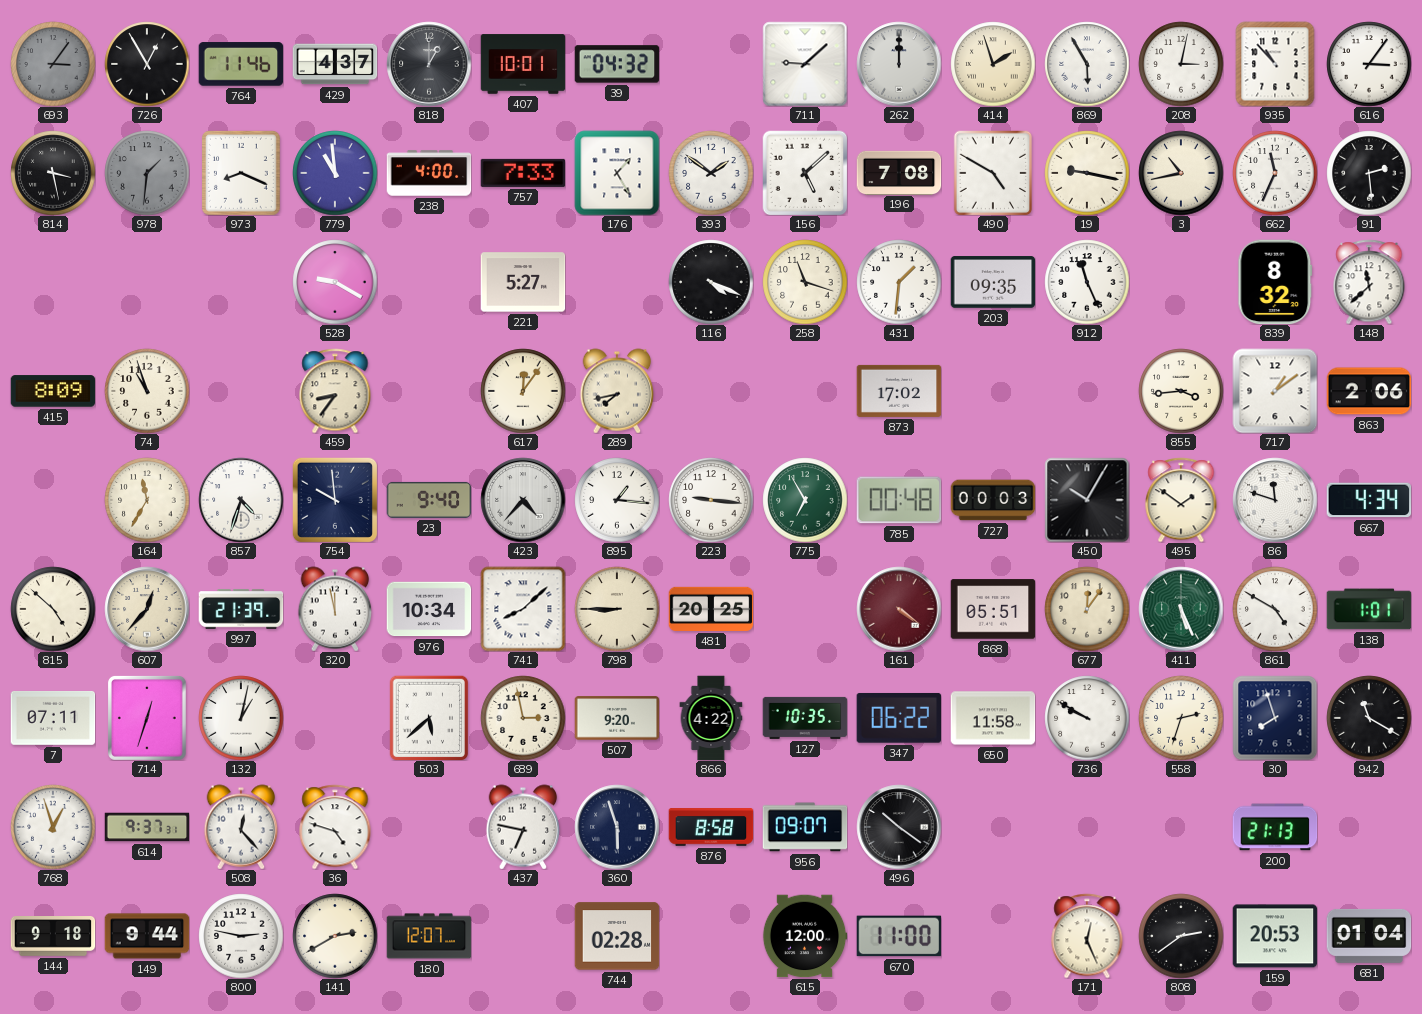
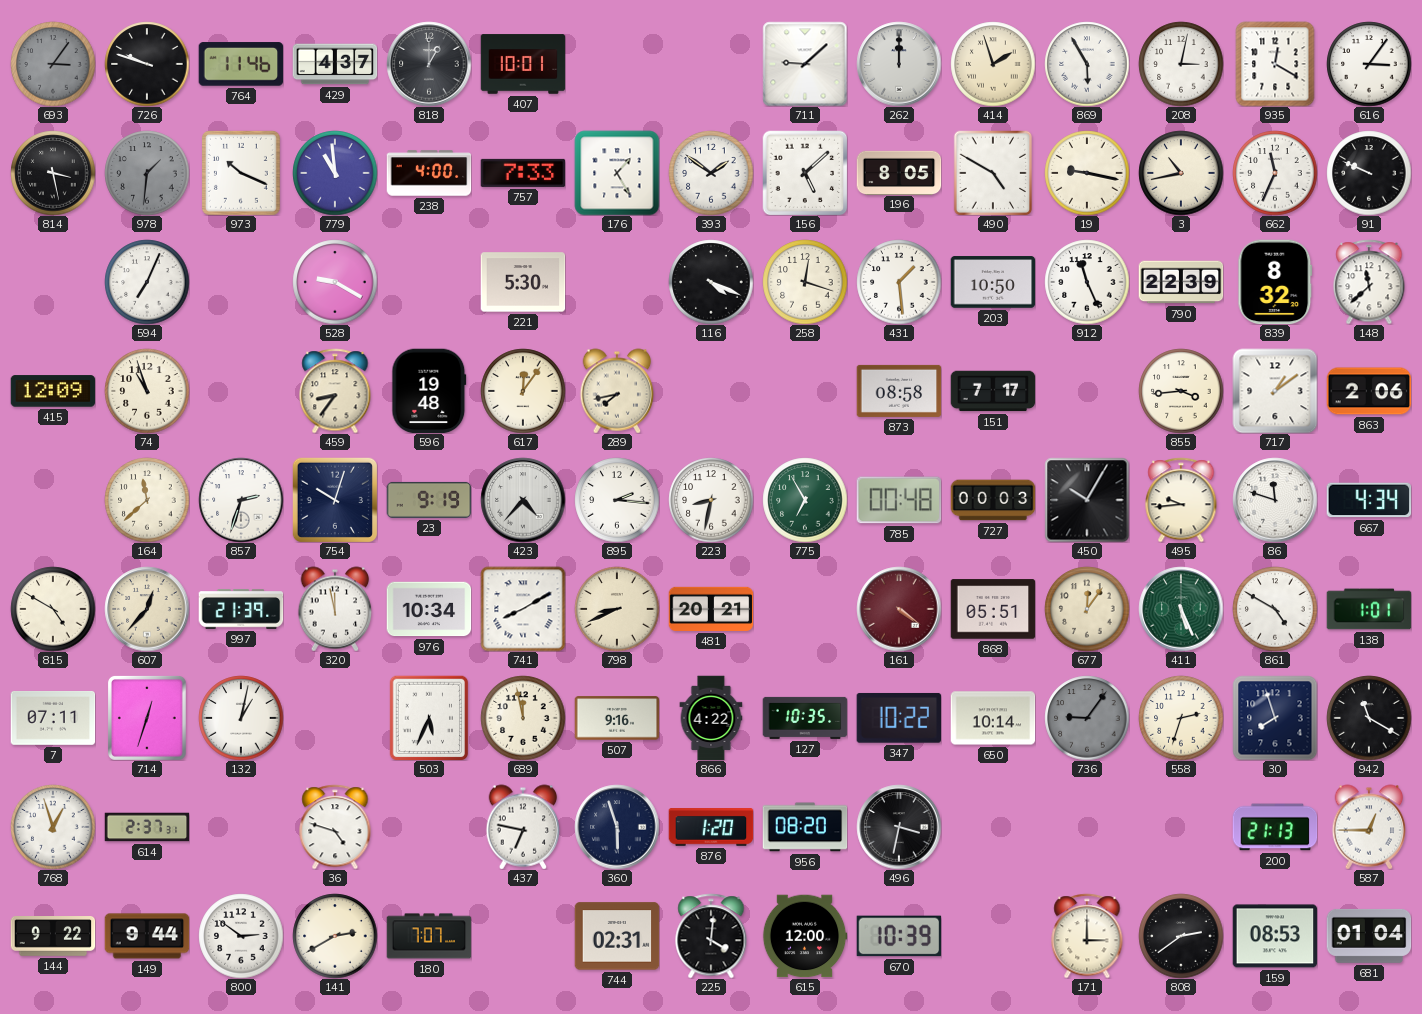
726: 12:55 -> 9:48
39: 04:32 -> none
935: 10:53 -> 12:20
973: 8:19 -> 10:19
196: 7:08 -> 8:05
91: 2:29 -> 9:49
594: none -> 7:04
221: 5:27 -> 5:30
258: 11:18 -> 12:18
431: 1:31 -> 1:29
203: 09:35 -> 10:50
790: none -> 22:39
415: 8:09 -> 12:09
596: none -> 19:48
873: 17:02 -> 08:58
151: none -> 7:17
164: 11:35 -> 11:38
857: 4:33 -> 2:33
754: 9:59 -> 10:03
23: 9:40 -> 9:19
895: 1:16 -> 2:16
223: 9:16 -> 8:32
495: 1:51 -> 9:44
815: 4:52 -> 4:50
741: 8:08 -> 8:10
798: 8:45 -> 8:41
481: 20:25 -> 20:21
503: 5:38 -> 5:34
689: 2:58 -> 11:58
507: 9:20 -> 9:16
347: 06:22 -> 10:22
650: 11:58 -> 10:14
736: 9:50 -> 9:06
736 dial: white -> grey
614: 9:37 -> 2:37
508: 12:23 -> none
876: 8:58 -> 1:20
956: 09:07 -> 08:20
496: 10:21 -> 3:32
587: none -> 12:45
144: 9:18 -> 9:22
800: 2:47 -> 2:51
180: 12:07 -> 7:07
744: 02:28 -> 02:31
225: none -> 4:01
670: 11:00 -> 10:39
171: 12:26 -> 3:00
159: 20:53 -> 08:53
